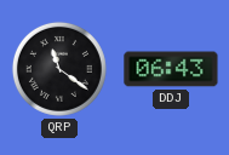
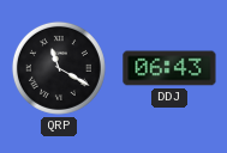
QRP: 11:21 -> 11:20
